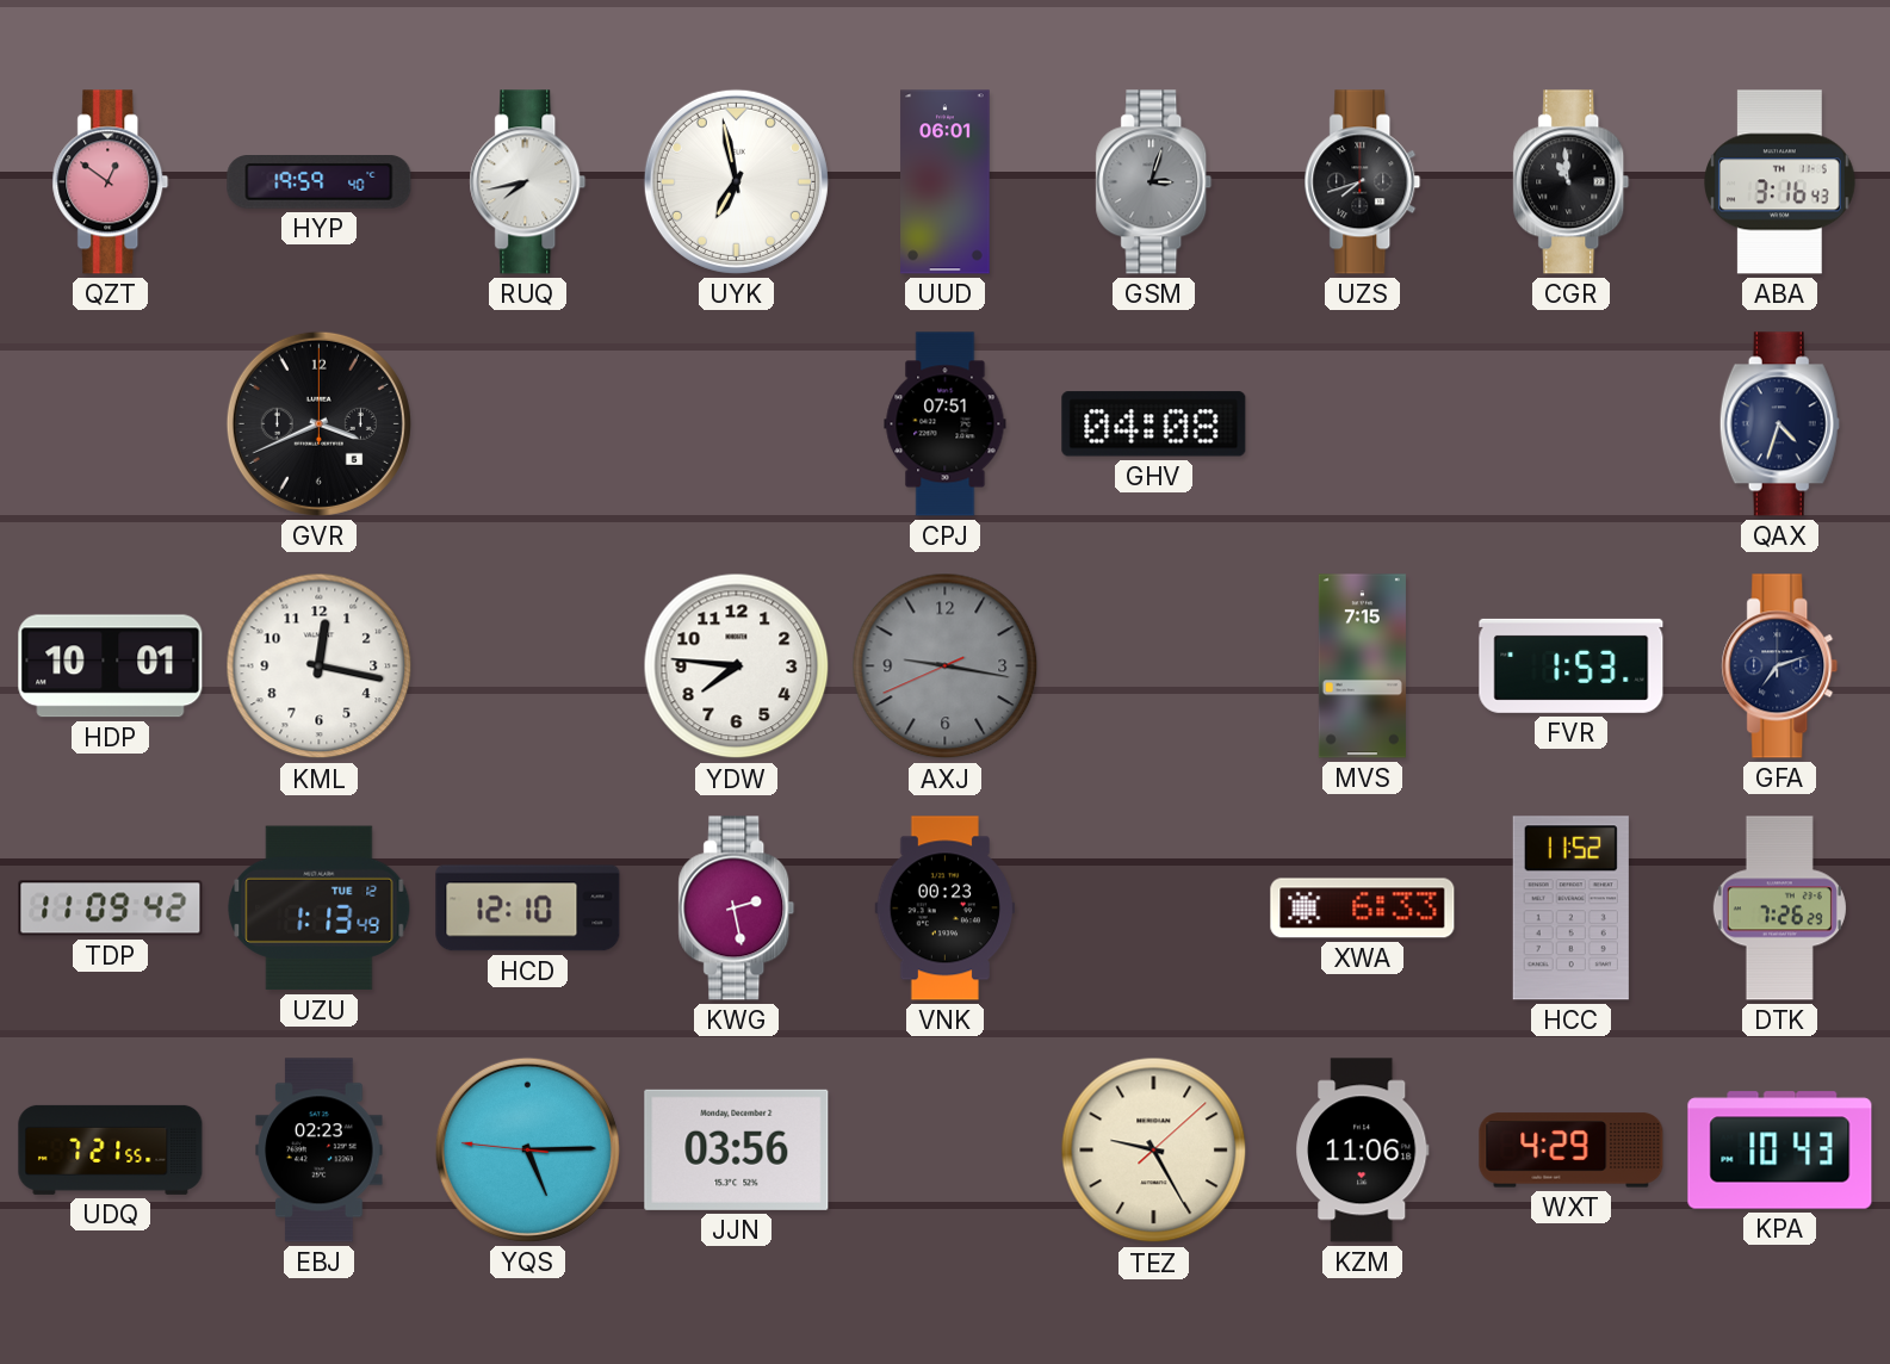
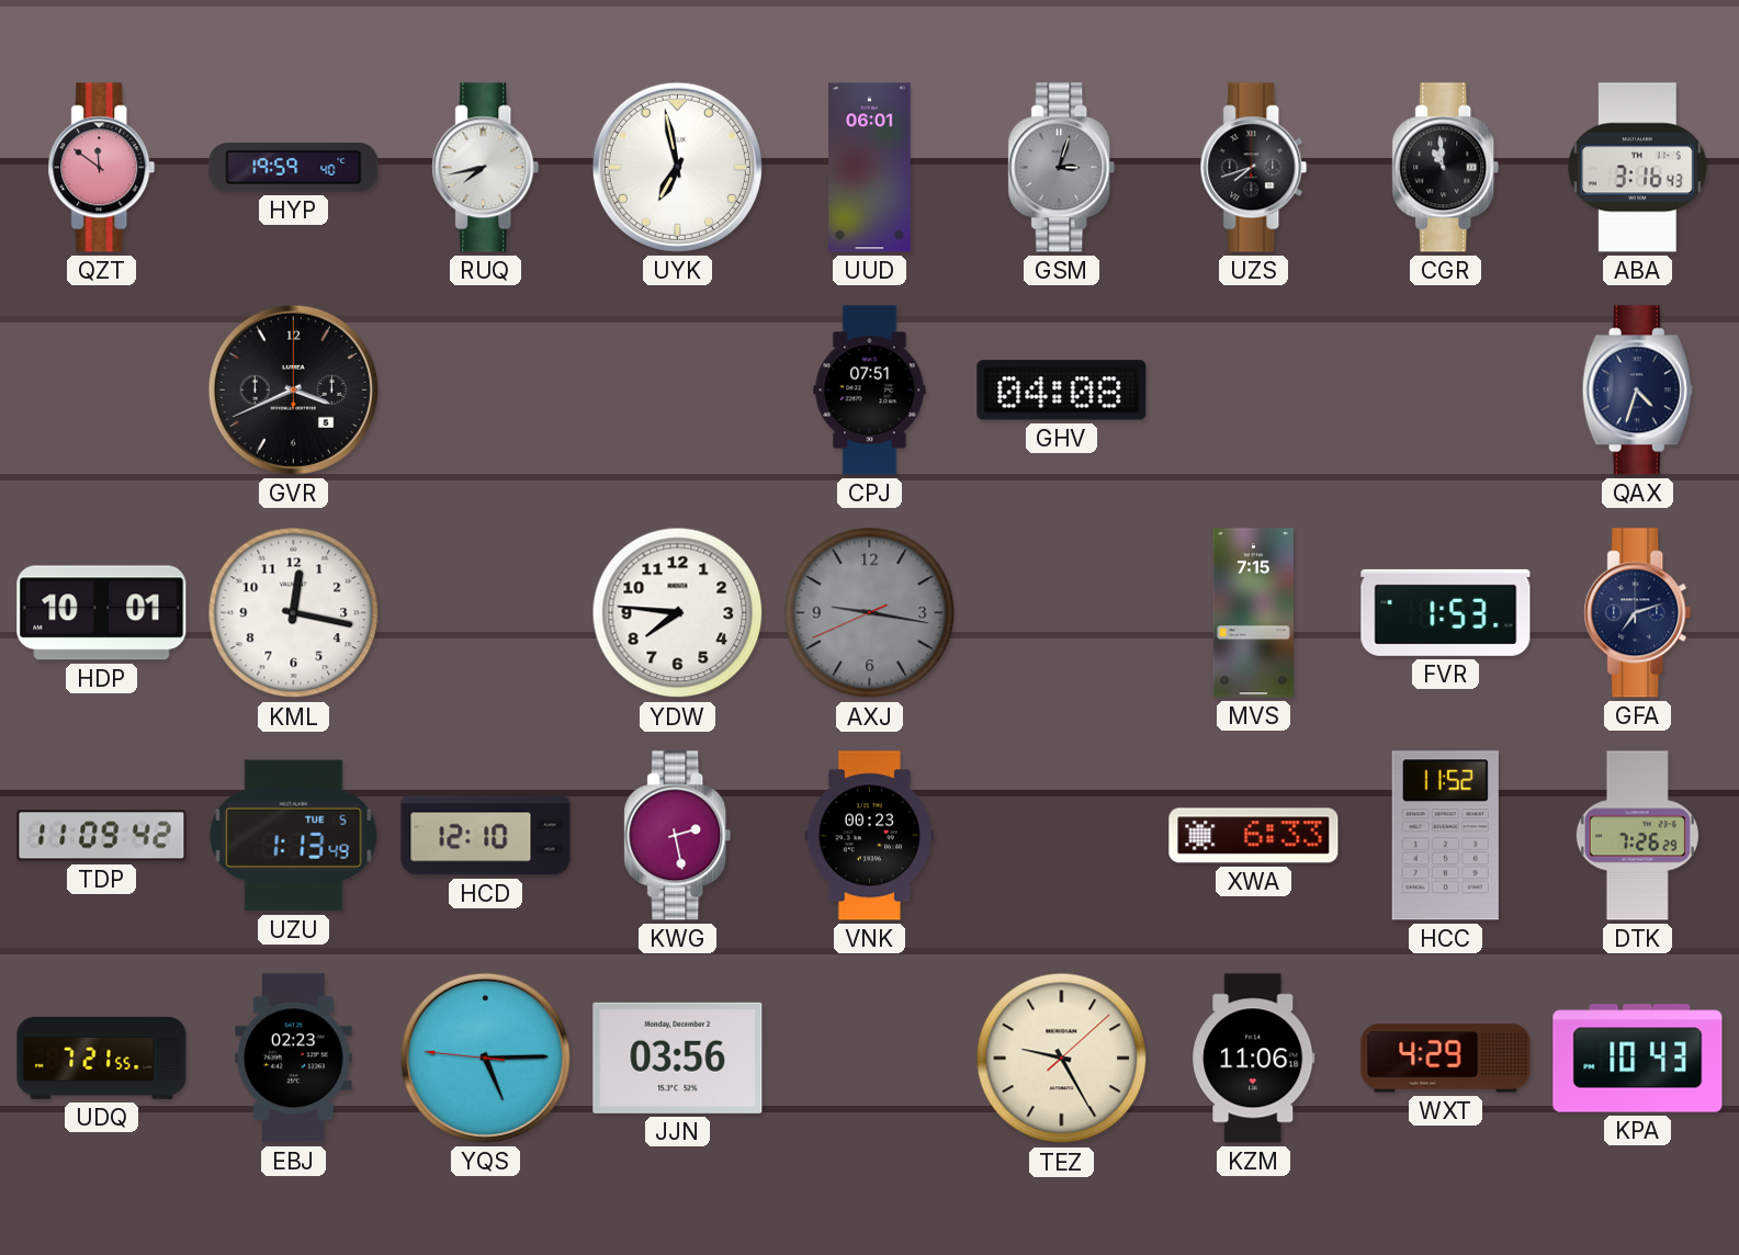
QZT: 12:51 -> 11:51
UZU date: TUE 12 -> TUE 5
